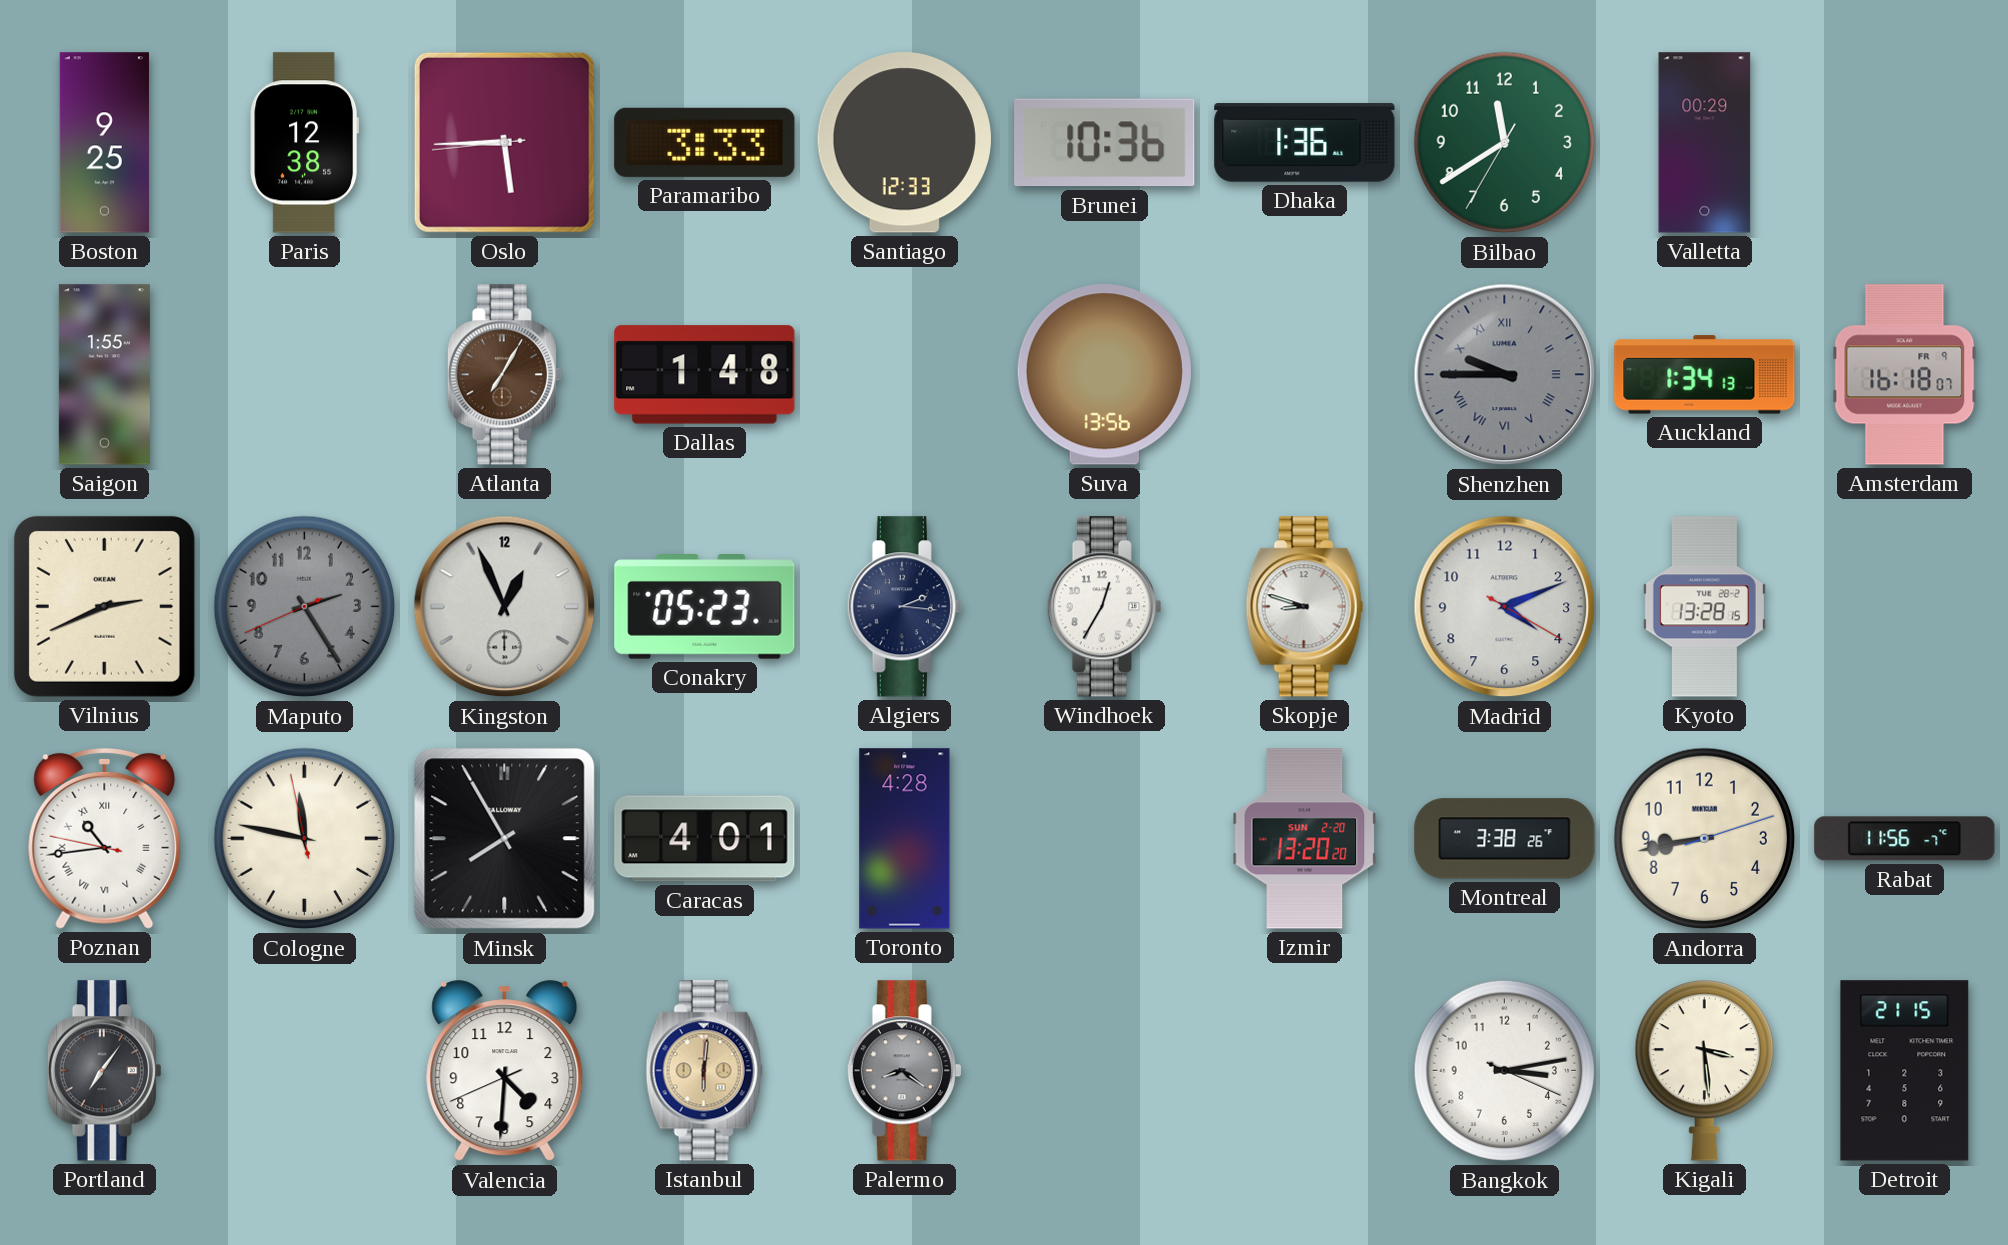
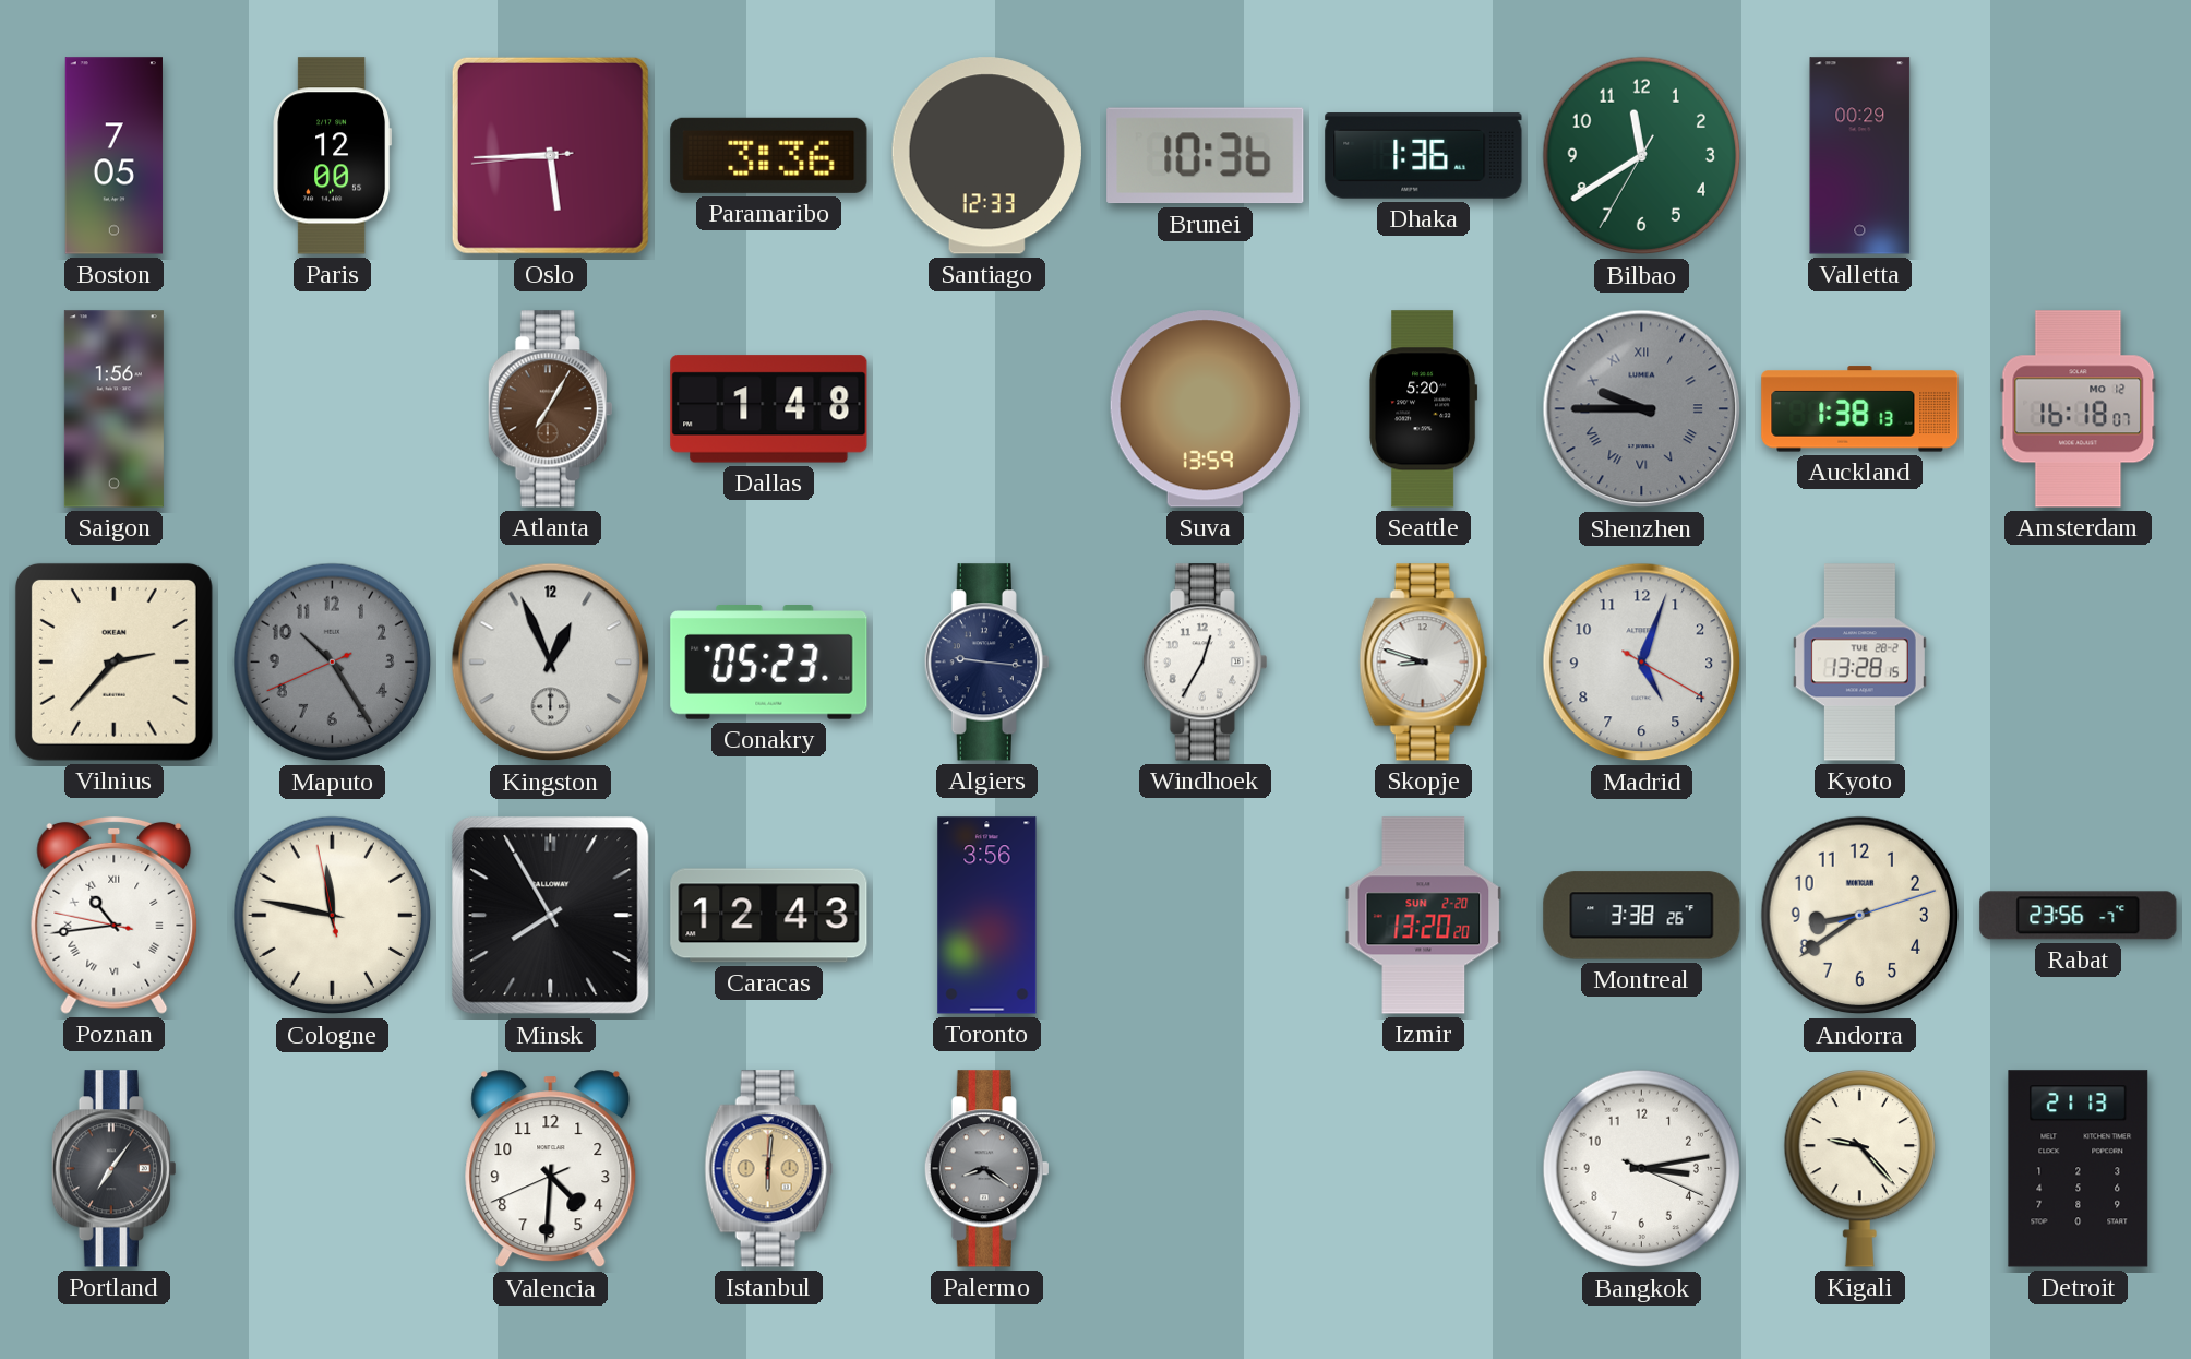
Boston: 9:25 -> 7:05
Paris: 12:38 -> 12:00
Paramaribo: 3:33 -> 3:36
Saigon: 1:55 -> 1:56
Suva: 13:56 -> 13:59
Seattle: none -> 5:20
Auckland: 1:34 -> 1:38
Amsterdam date: FR 9 -> MO 12
Vilnius: 2:41 -> 2:37
Maputo: 2:24 -> 10:24
Algiers: 2:16 -> 9:16
Madrid: 4:11 -> 5:03
Caracas: 4:01 -> 12:43
Toronto: 4:28 -> 3:56
Andorra: 8:43 -> 8:39
Rabat: 11:56 -> 23:56
Kigali: 3:29 -> 9:23
Detroit: 21:15 -> 21:13
